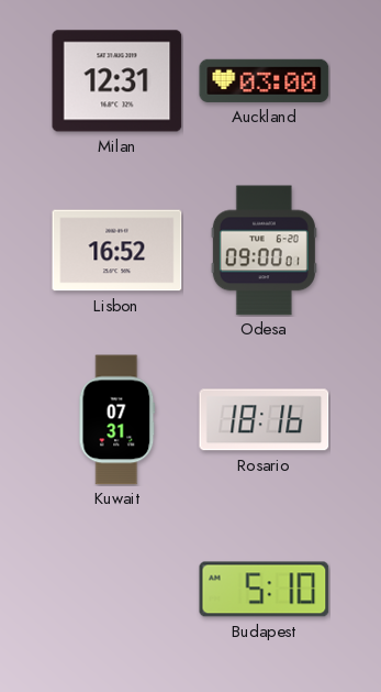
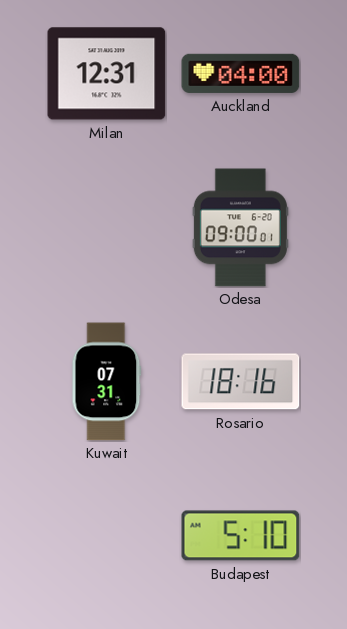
Auckland: 03:00 -> 04:00
Lisbon: 16:52 -> none
